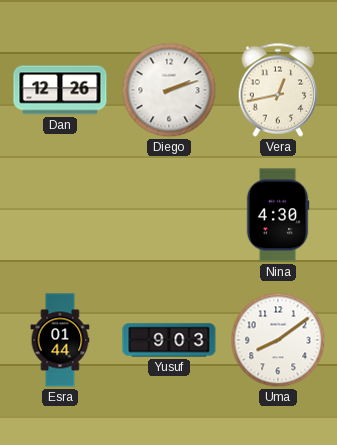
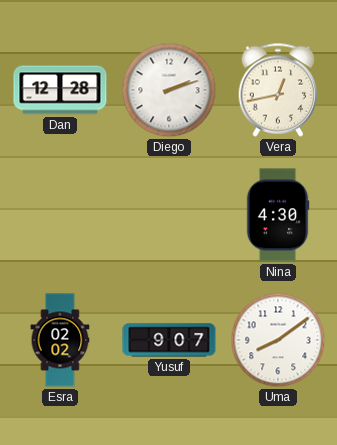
Dan: 12:26 -> 12:28
Esra: 01:44 -> 02:02
Yusuf: 9:03 -> 9:07
